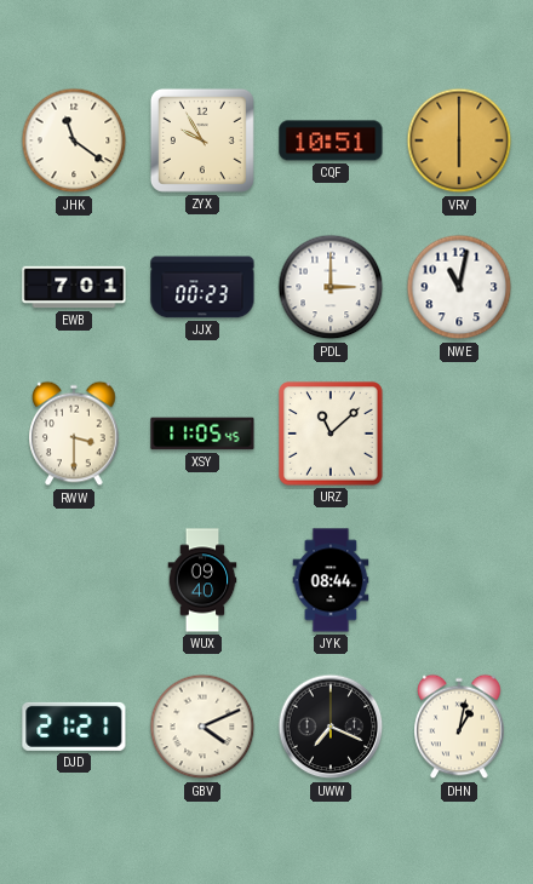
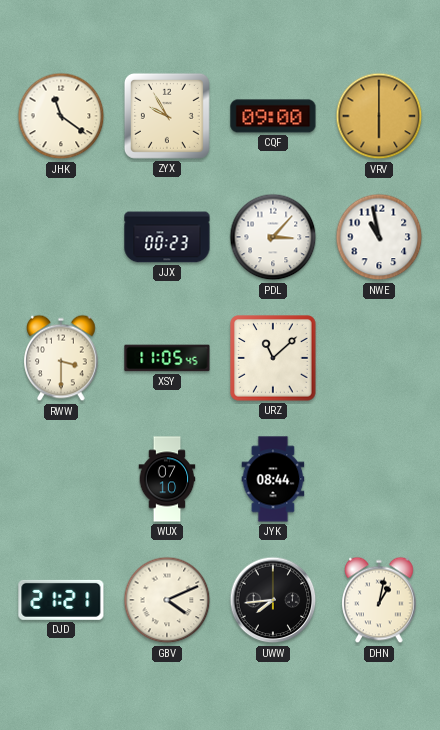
CQF: 10:51 -> 09:00
EWB: 7:01 -> none
PDL: 3:00 -> 3:07
NWE: 11:02 -> 10:58
WUX: 09:40 -> 07:10
UWW: 7:19 -> 7:44
